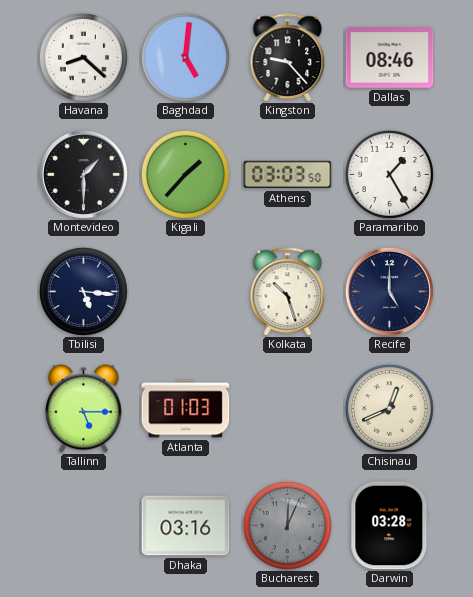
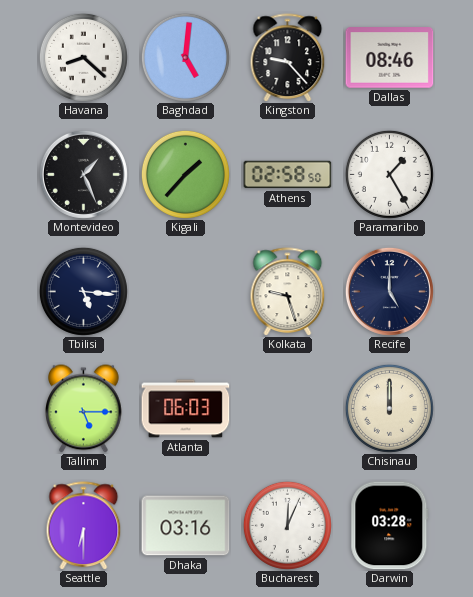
Montevideo: 1:30 -> 1:26
Athens: 03:03 -> 02:58
Kolkata: 10:27 -> 9:27
Atlanta: 01:03 -> 06:03
Chisinau: 12:41 -> 12:00
Seattle: none -> 6:30
Bucharest dial: grey -> white
